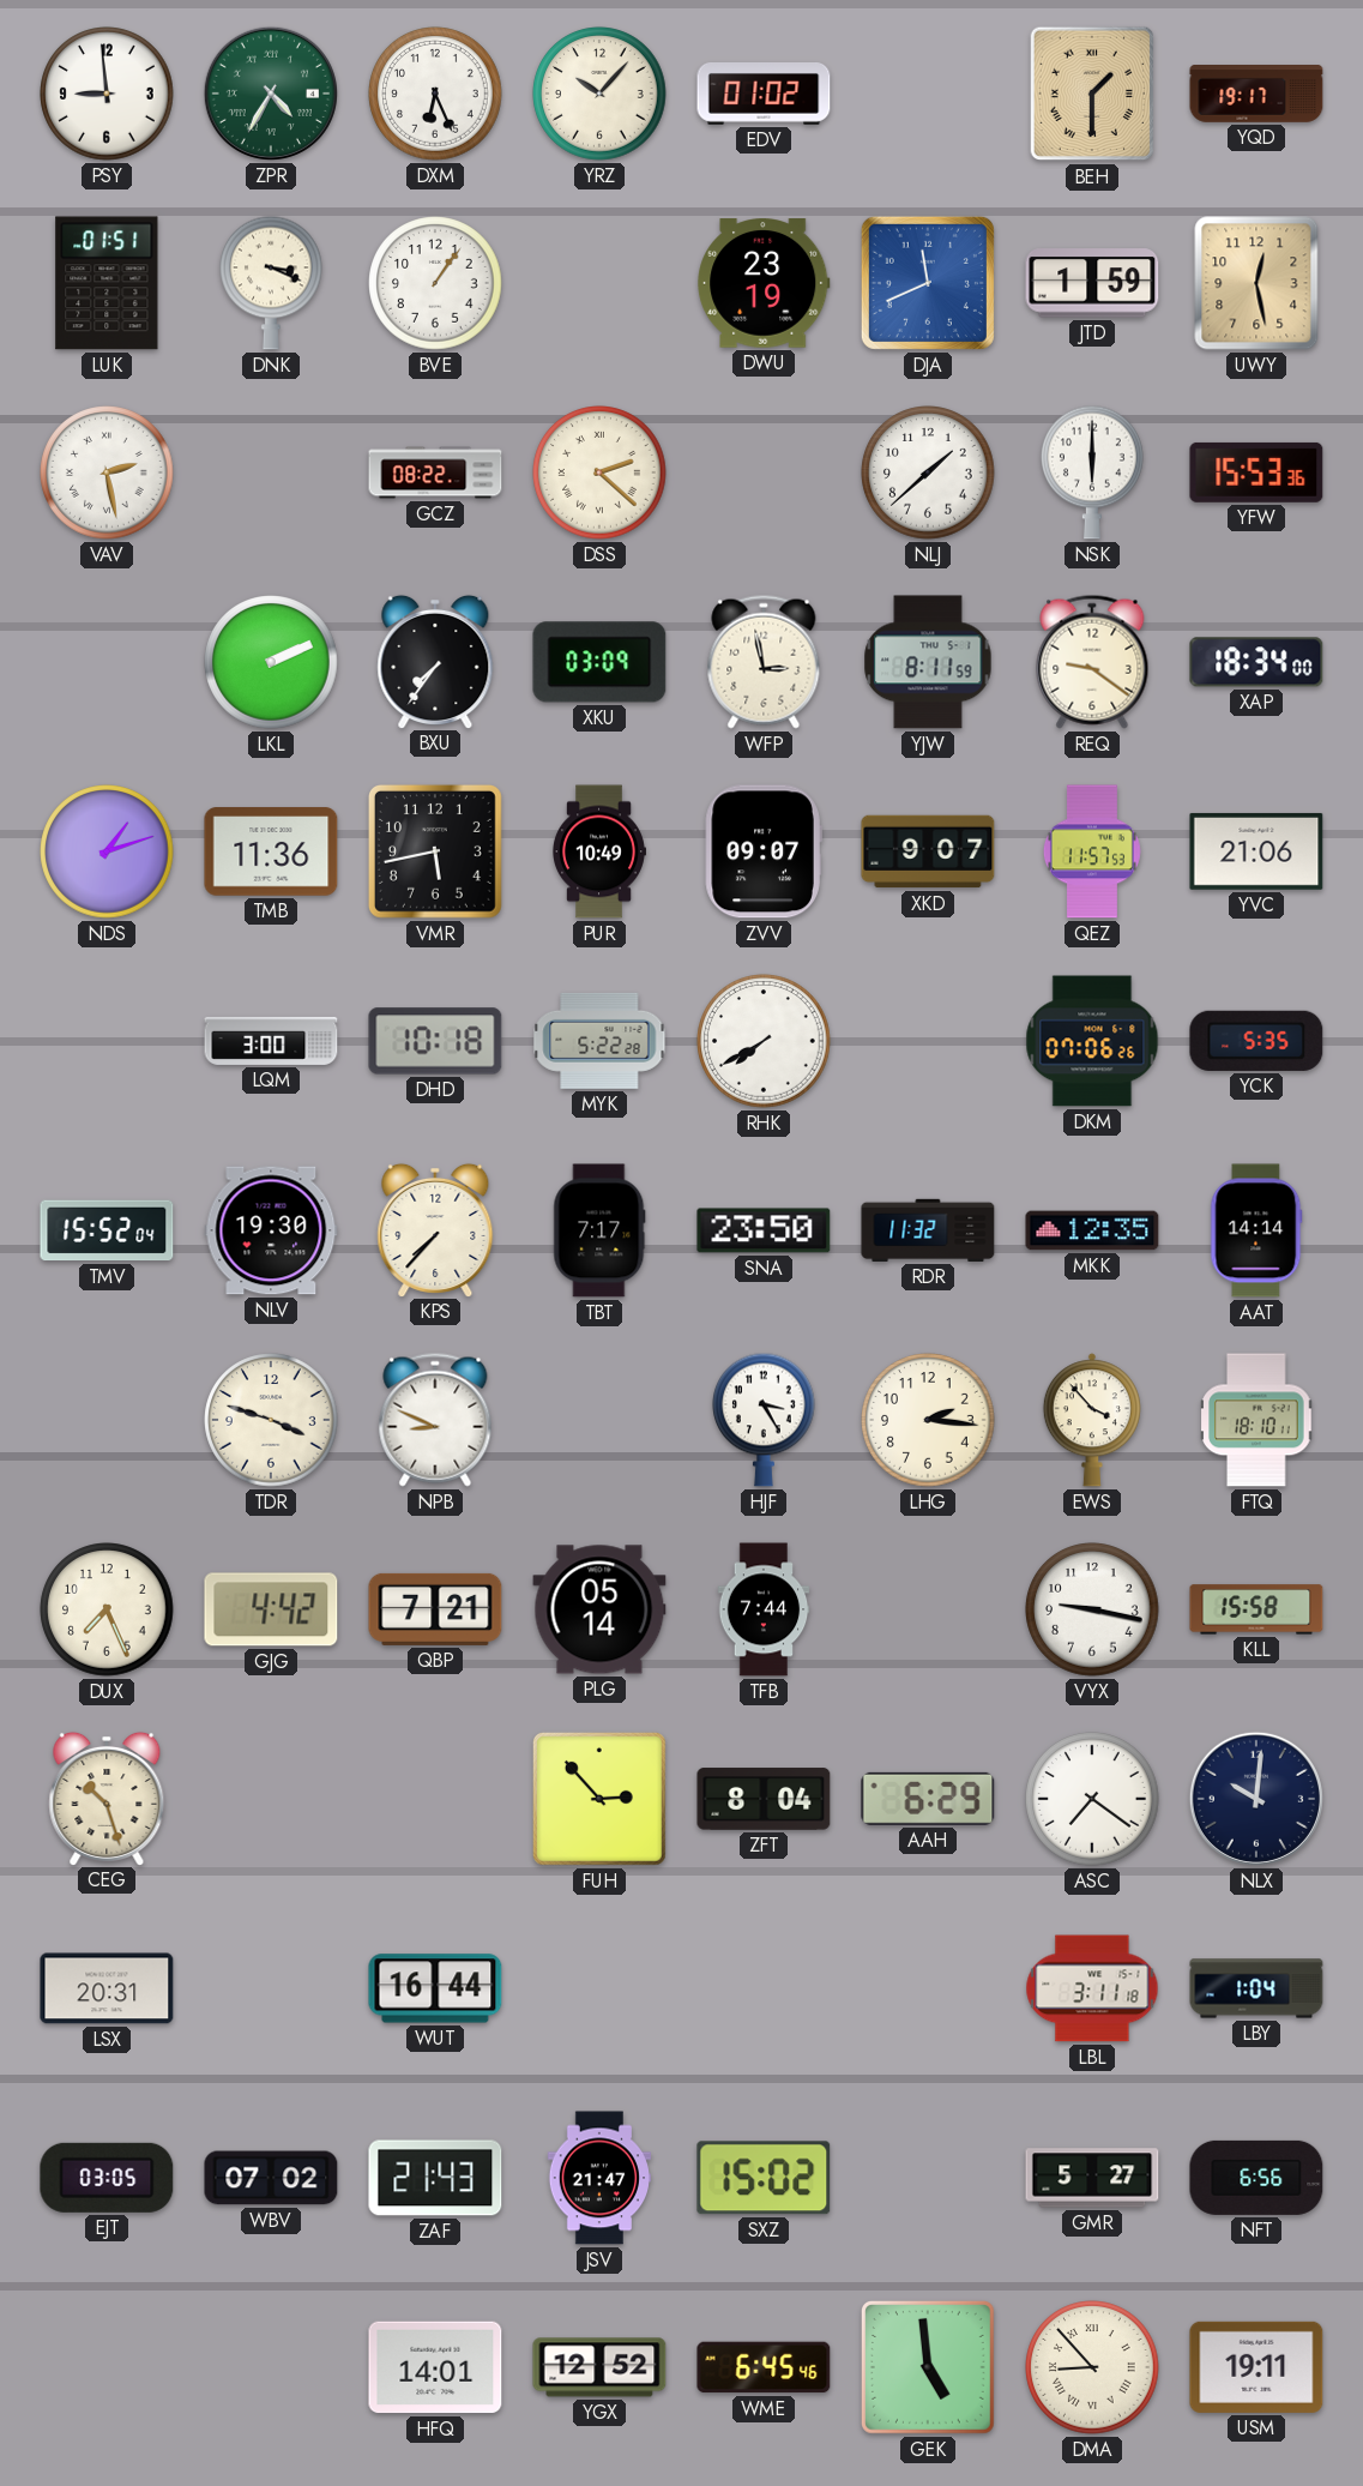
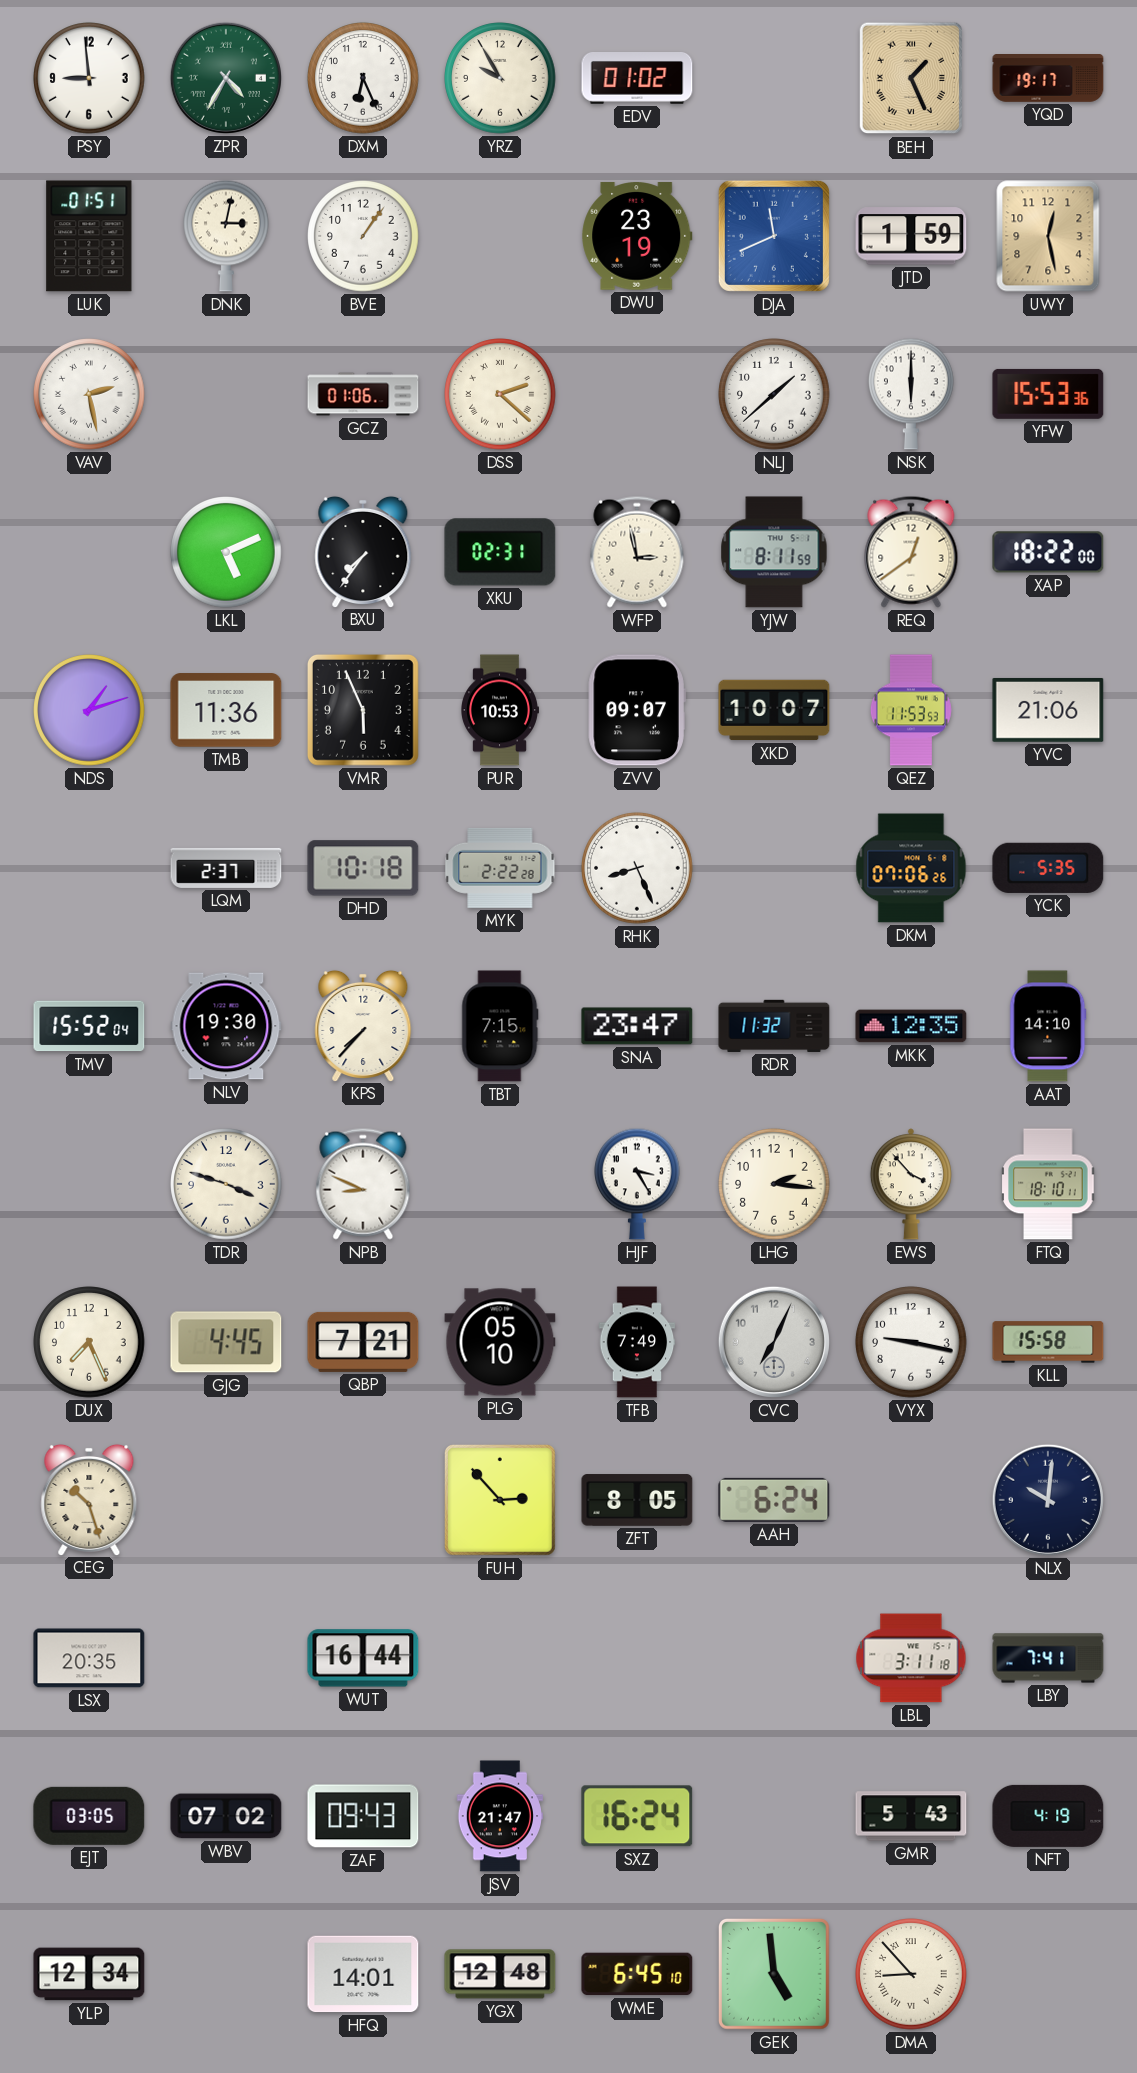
YRZ: 10:07 -> 9:55
BEH: 1:30 -> 1:26
DNK: 3:19 -> 3:02
GCZ: 08:22 -> 01:06
LKL: 2:11 -> 5:11
XKU: 03:09 -> 02:31
REQ: 9:21 -> 12:39
XAP: 18:34 -> 18:22
VMR: 5:43 -> 5:56
PUR: 10:49 -> 10:53
XKD: 9:07 -> 10:07
QEZ: 11:57 -> 11:53
LQM: 3:00 -> 2:37
MYK: 5:22 -> 2:22
RHK: 7:40 -> 8:26
TBT: 7:17 -> 7:15
SNA: 23:50 -> 23:47
AAT: 14:14 -> 14:10
GJG: 4:42 -> 4:45
PLG: 05:14 -> 05:10
TFB: 7:44 -> 7:49
CVC: none -> 7:04
ZFT: 8:04 -> 8:05
AAH: 6:29 -> 6:24
ASC: 7:21 -> none
LSX: 20:31 -> 20:35
LBY: 1:04 -> 7:41
ZAF: 21:43 -> 09:43
SXZ: 15:02 -> 16:24
GMR: 5:27 -> 5:43
NFT: 6:56 -> 4:19
YLP: none -> 12:34
YGX: 12:52 -> 12:48
WME: 6:45:46 -> 6:45:10
USM: 19:11 -> none
